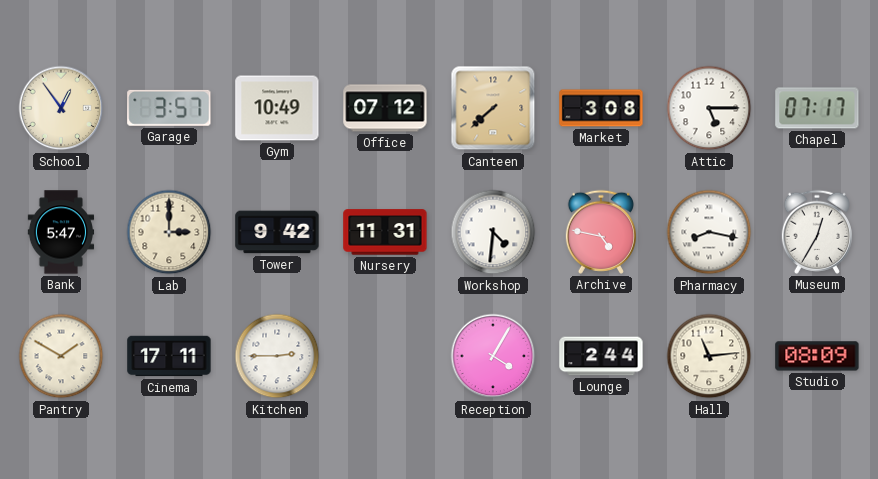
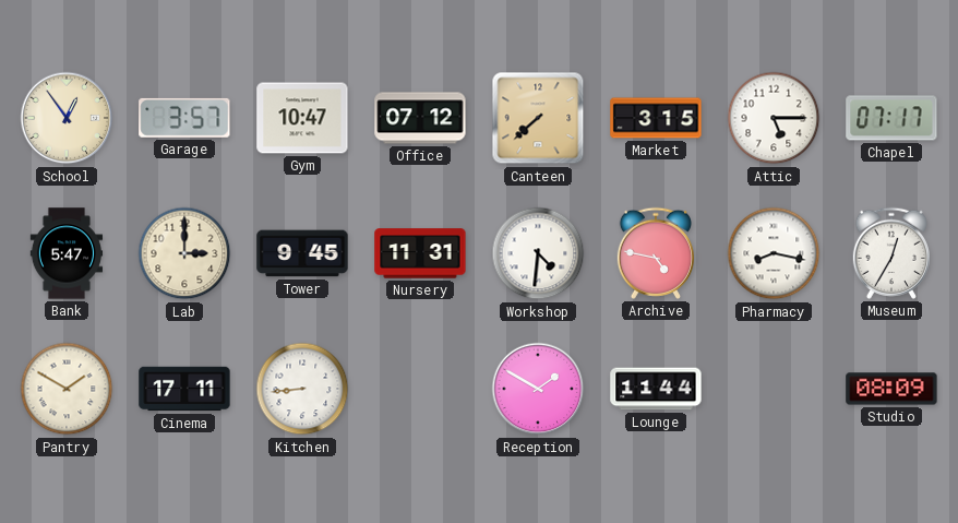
Gym: 10:49 -> 10:47
Market: 3:08 -> 3:15
Tower: 9:42 -> 9:45
Kitchen: 2:45 -> 8:44
Reception: 4:05 -> 1:50
Lounge: 2:44 -> 11:44
Hall: 11:14 -> none
